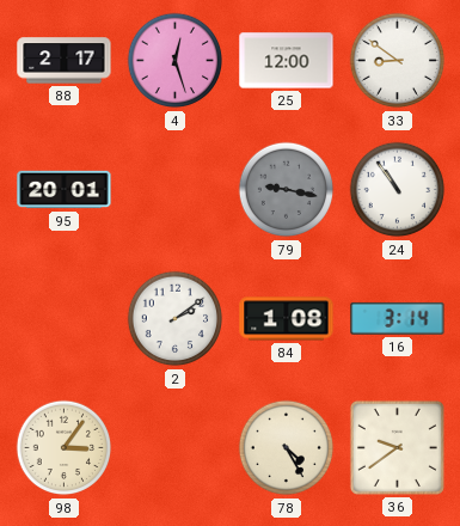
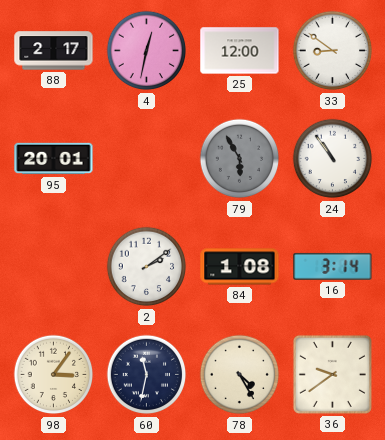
4: 12:27 -> 12:32
79: 9:17 -> 5:55
60: none -> 11:32
